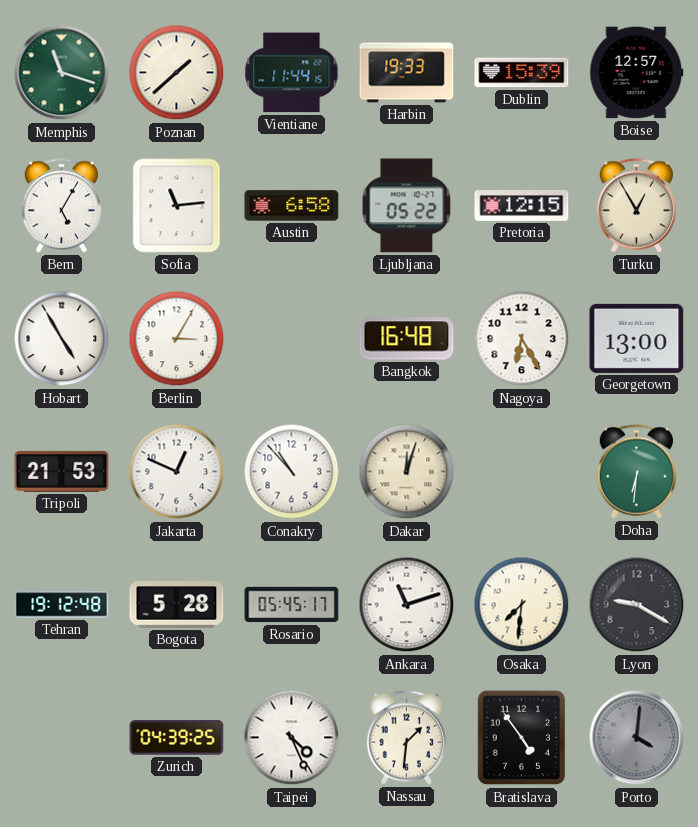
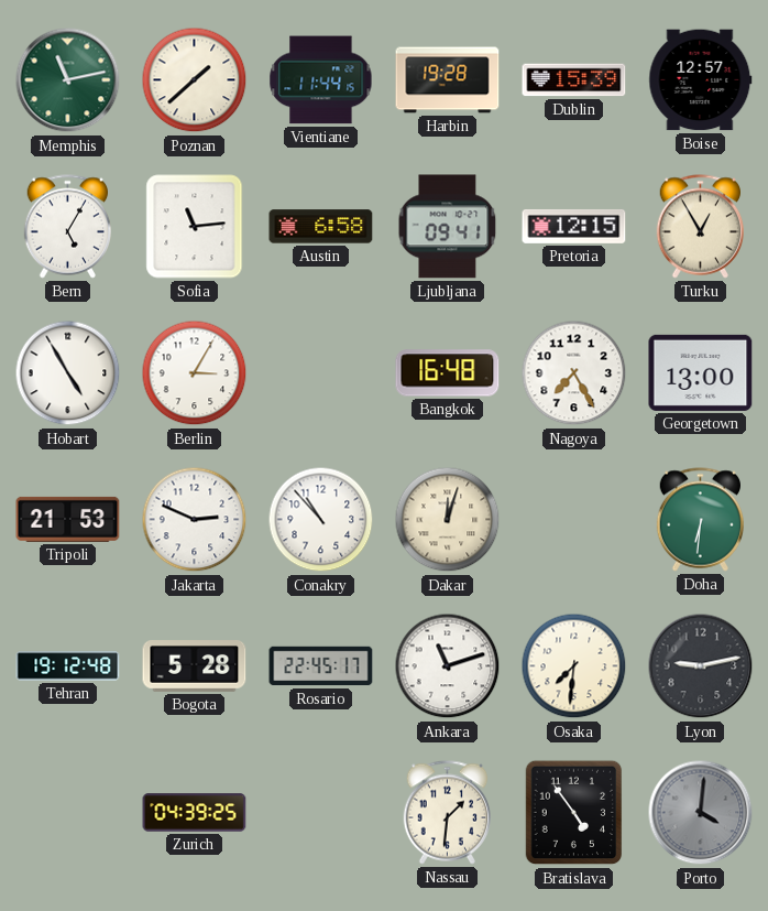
Memphis: 11:18 -> 11:13
Harbin: 19:33 -> 19:28
Ljubljana: 05:22 -> 09:41
Nagoya: 6:25 -> 7:25
Jakarta: 12:49 -> 2:49
Rosario: 05:45 -> 22:45
Lyon: 9:20 -> 9:13
Taipei: 4:26 -> none
